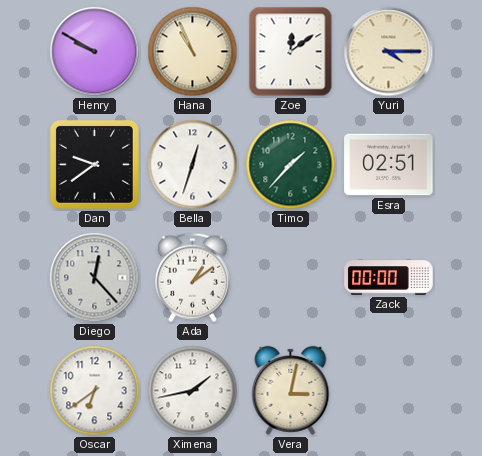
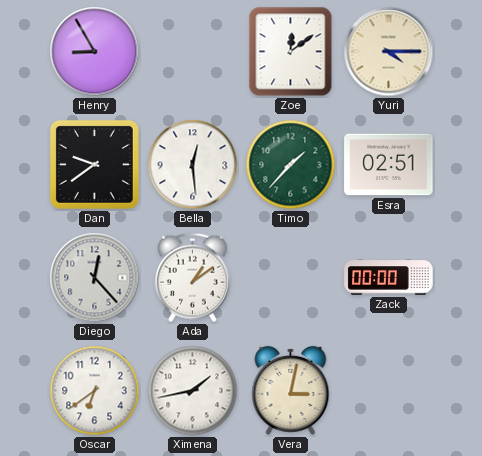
Henry: 9:50 -> 8:55
Hana: 10:56 -> none
Bella: 12:33 -> 12:29
